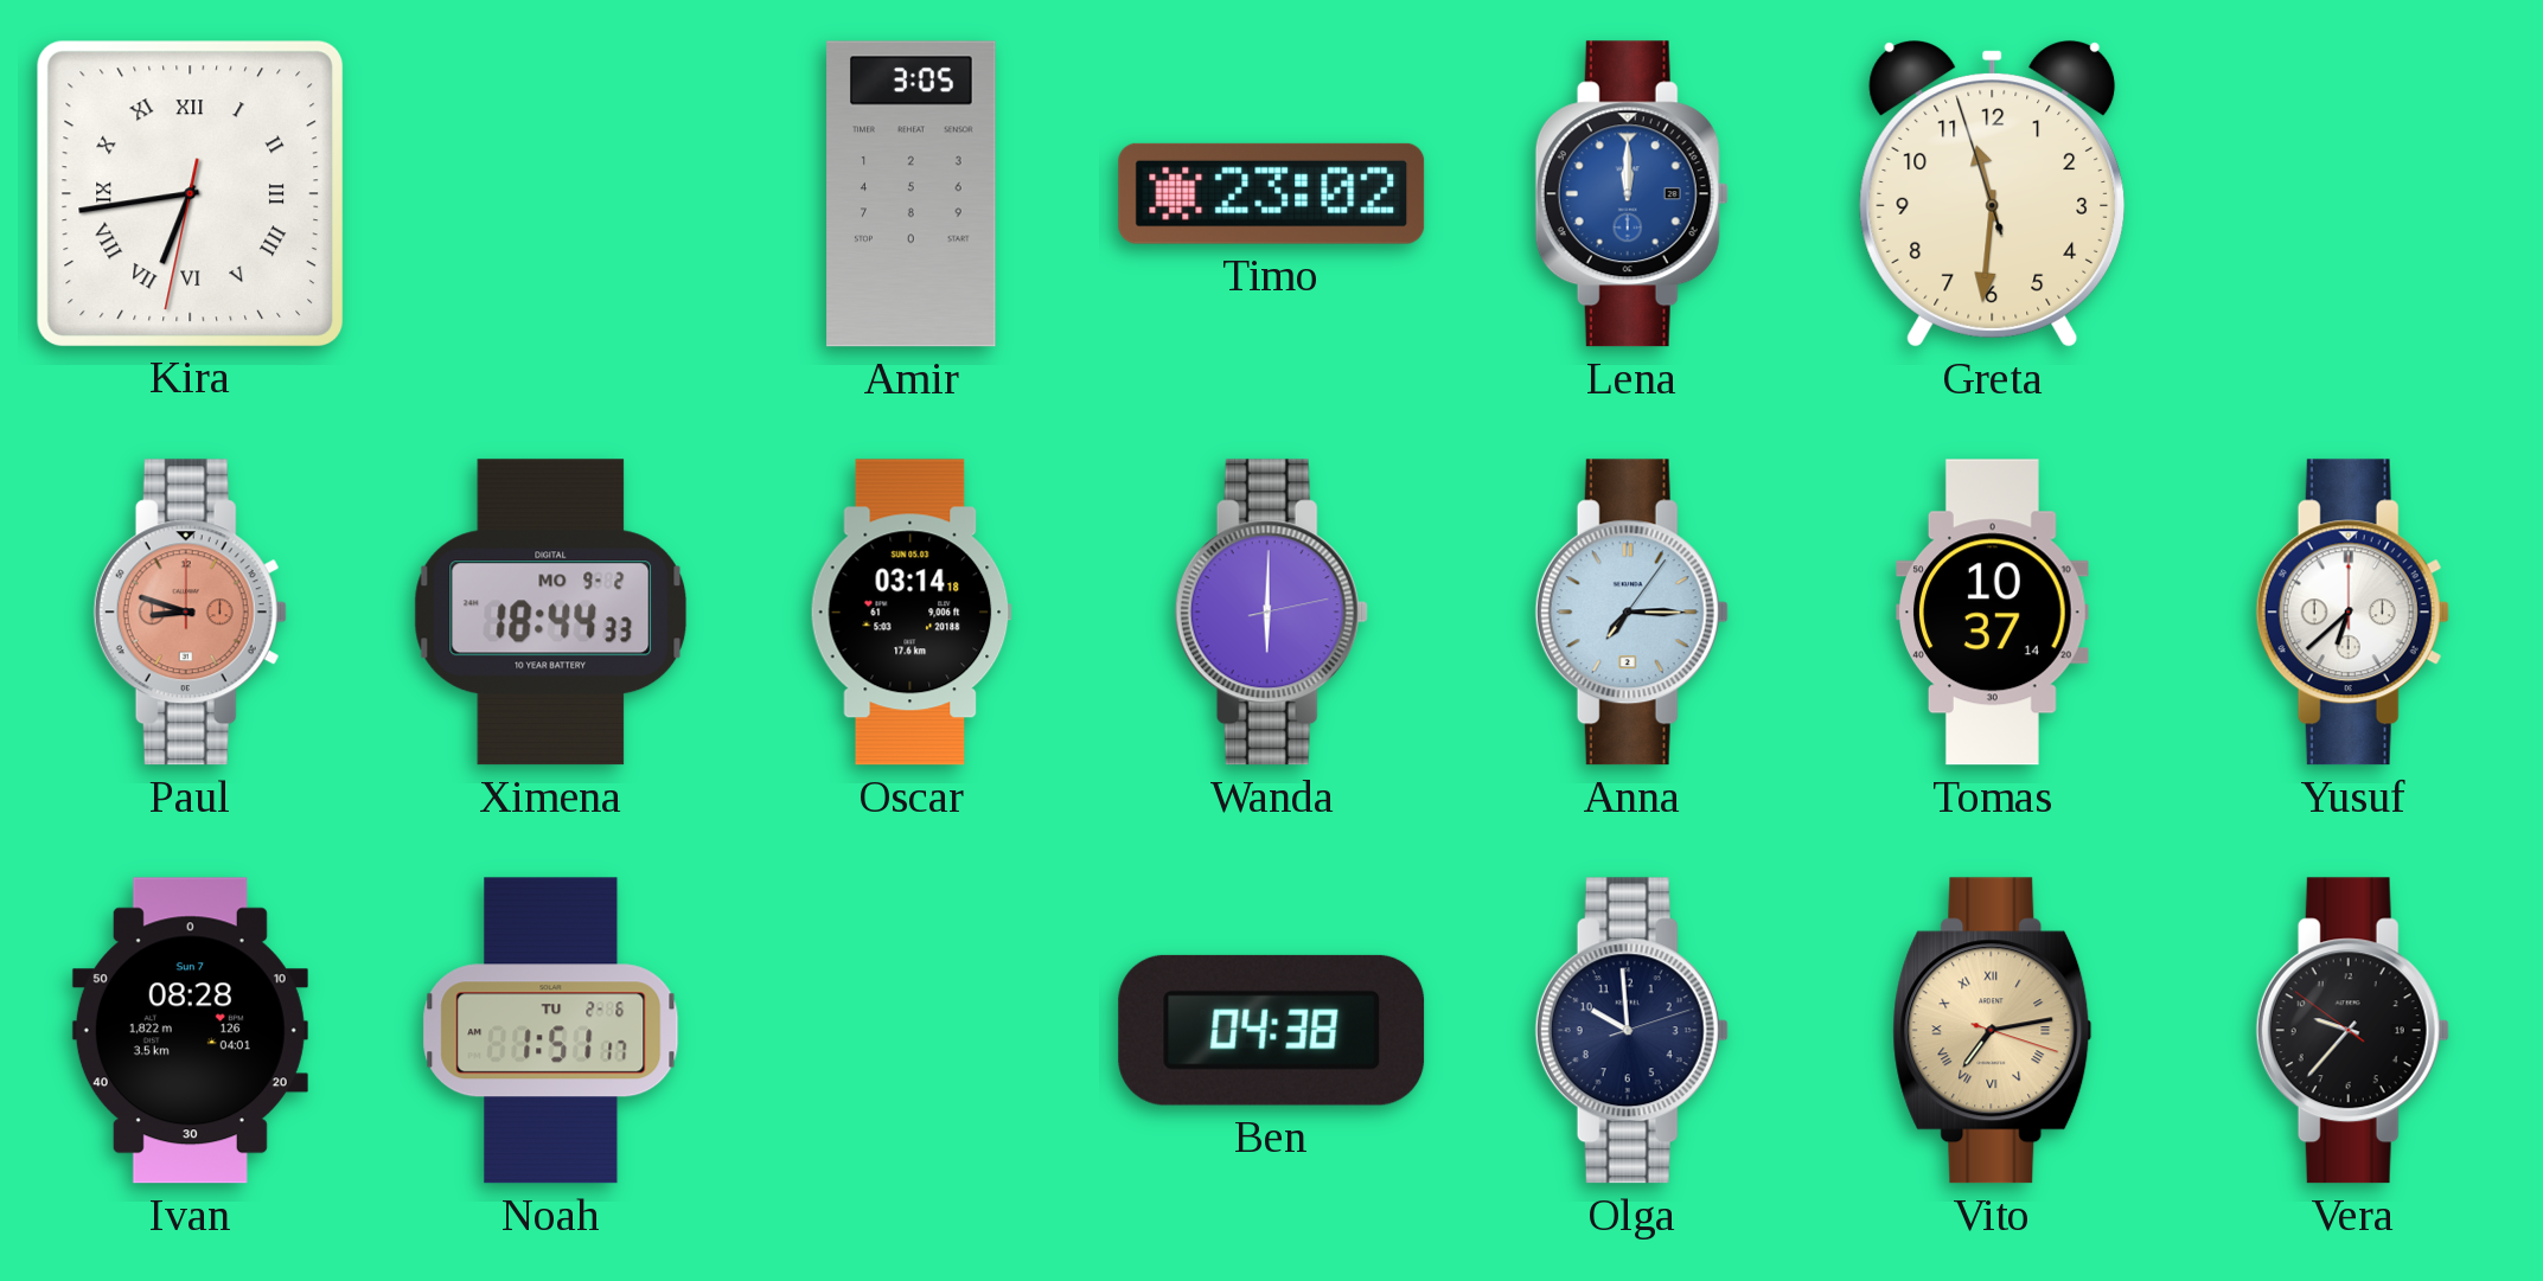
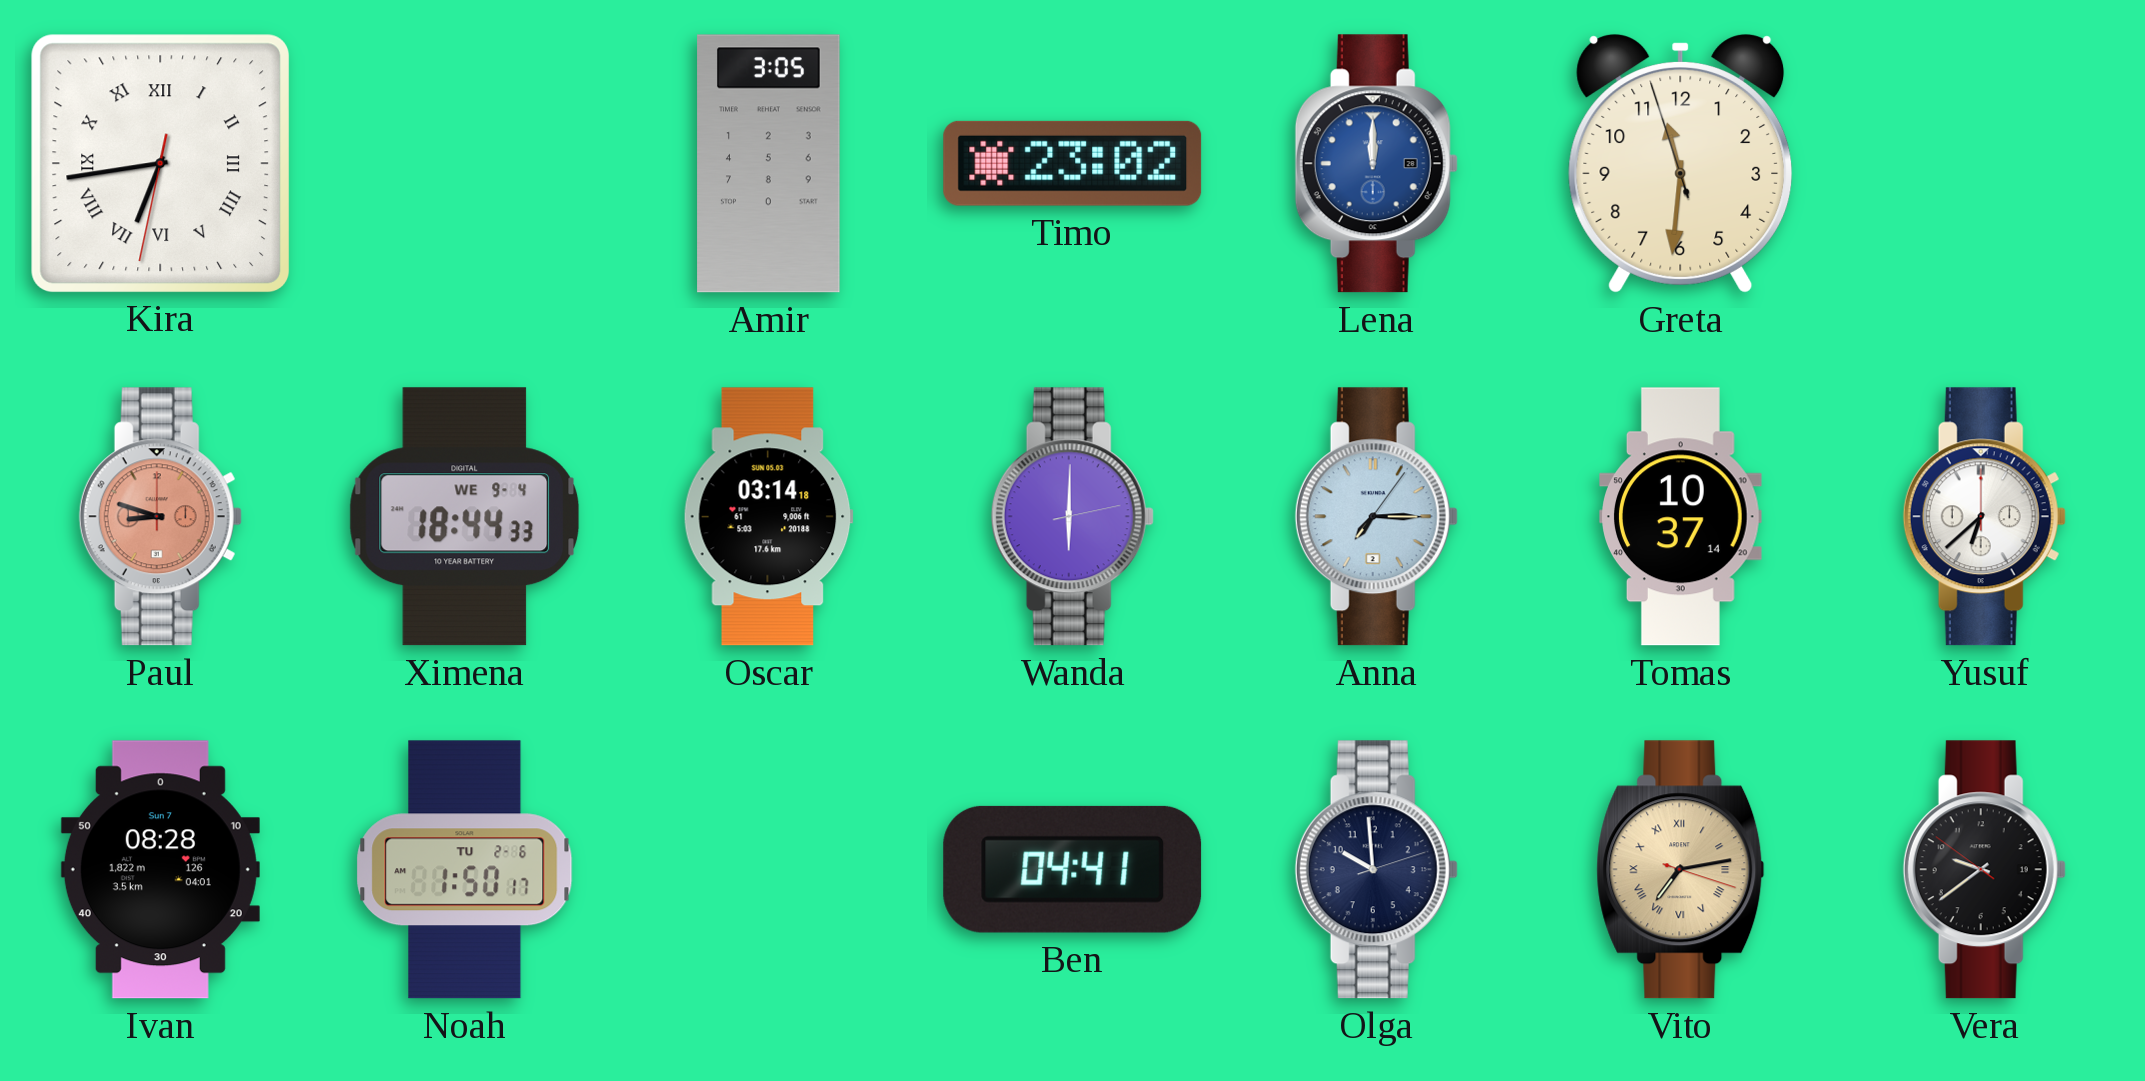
Ximena date: MO 9-2 -> WE 9-4
Noah: 1:51 -> 1:50
Ben: 04:38 -> 04:41
Vera: 9:36 -> 9:38
